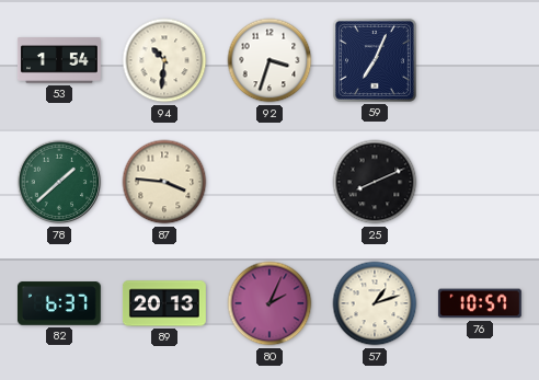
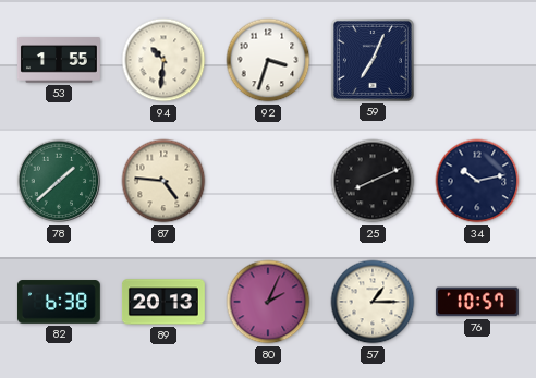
53: 1:54 -> 1:55
87: 3:46 -> 4:46
34: none -> 10:13
82: 6:37 -> 6:38
57: 1:12 -> 1:15
